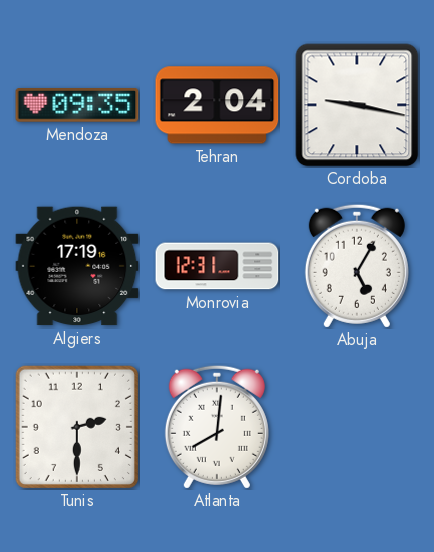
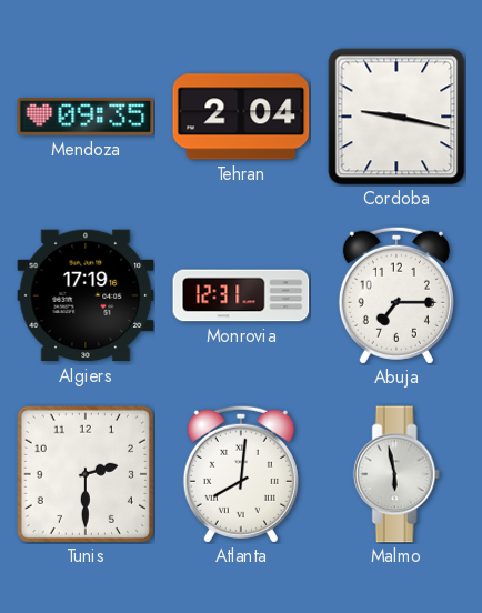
Abuja: 5:05 -> 7:15
Malmo: none -> 5:58
